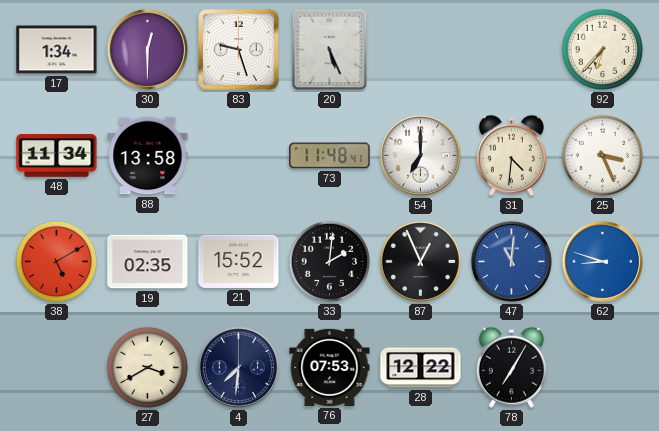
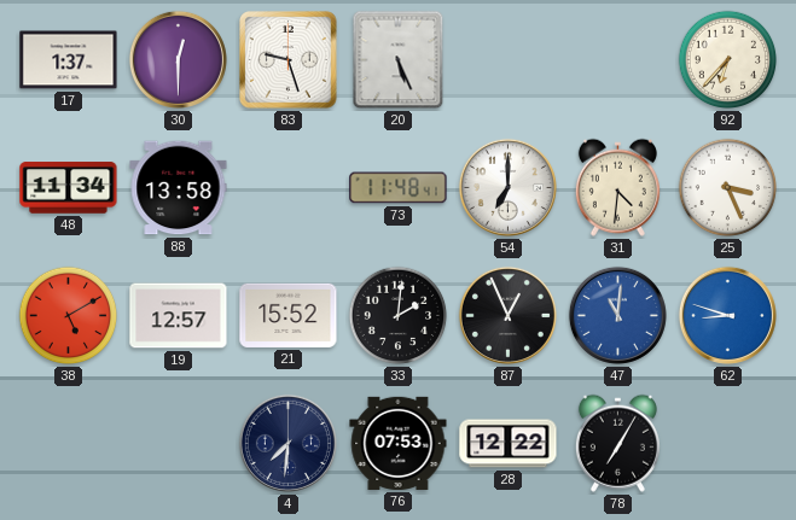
17: 1:34 -> 1:37
19: 02:35 -> 12:57
27: 3:40 -> none
